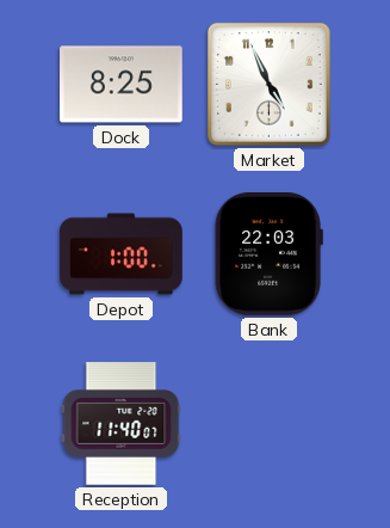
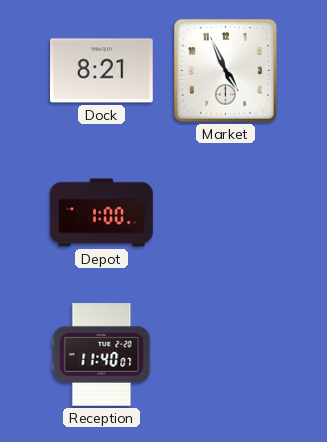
Dock: 8:25 -> 8:21
Bank: 22:03 -> none
